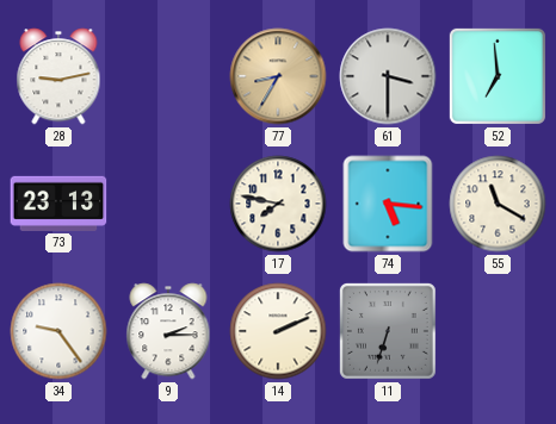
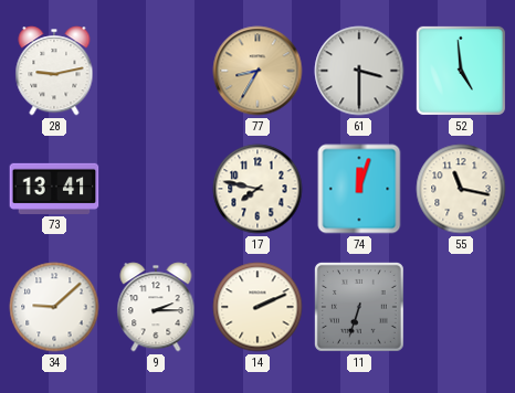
52: 6:59 -> 4:59
73: 23:13 -> 13:41
74: 5:16 -> 12:03
55: 11:20 -> 11:17
34: 9:24 -> 9:08
